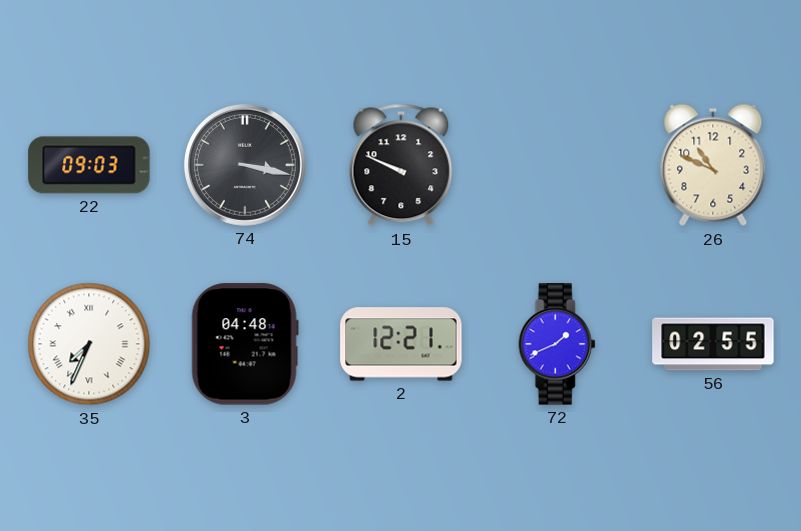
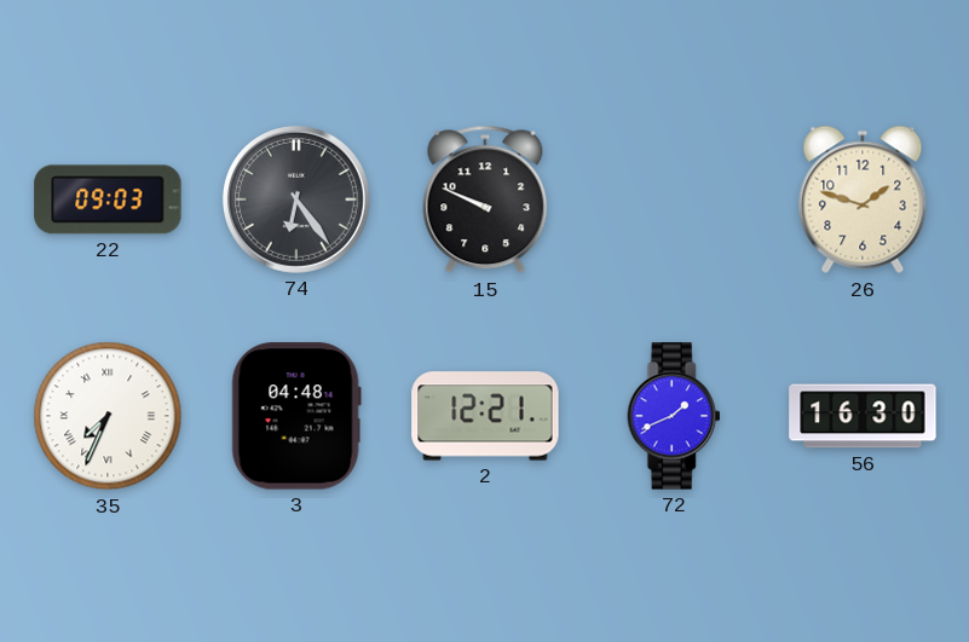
74: 3:17 -> 6:24
26: 10:49 -> 1:48
56: 02:55 -> 16:30
